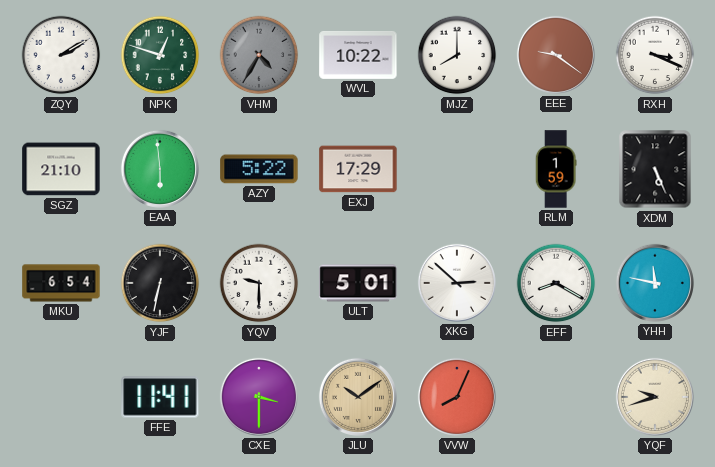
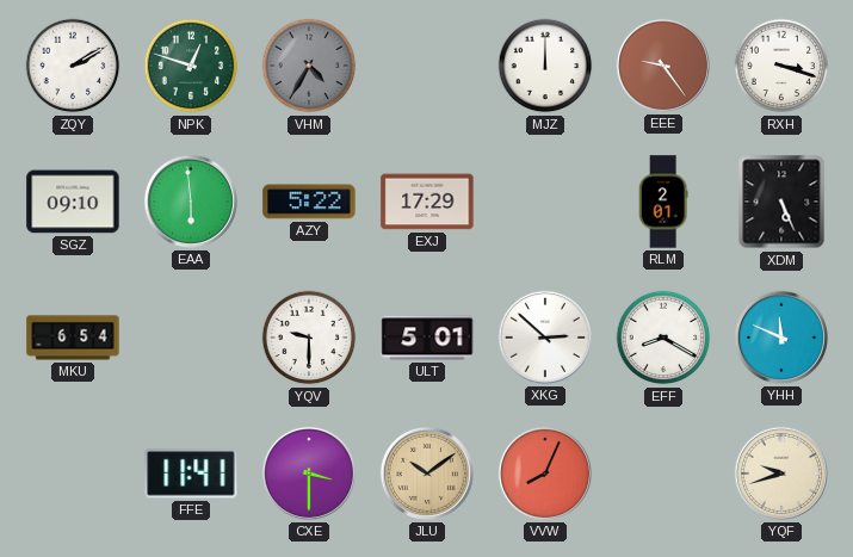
WVL: 10:22 -> none
MJZ: 8:00 -> 12:00
EEE: 9:21 -> 9:24
RXH: 3:19 -> 3:18
SGZ: 21:10 -> 09:10
RLM: 1:59 -> 2:01
YJF: 6:32 -> none
YHH: 11:47 -> 11:49
